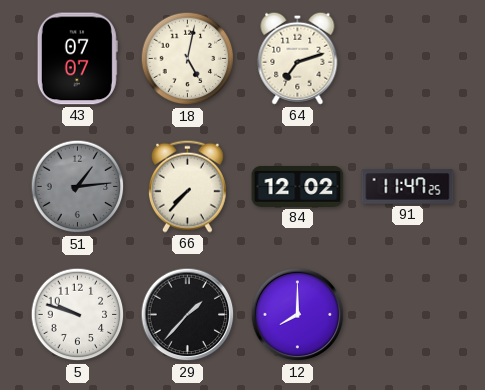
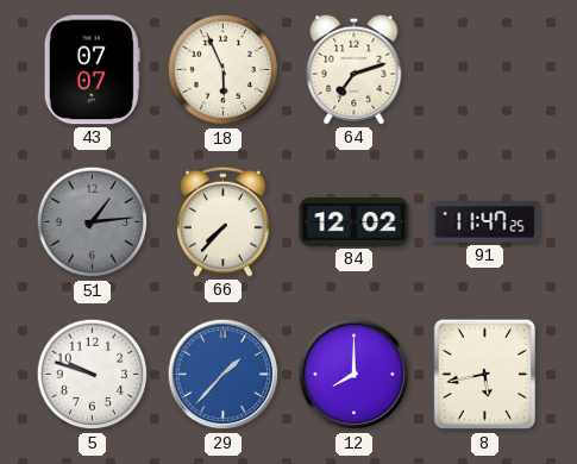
18: 5:02 -> 5:56
29 dial: black -> blue
8: none -> 5:43
